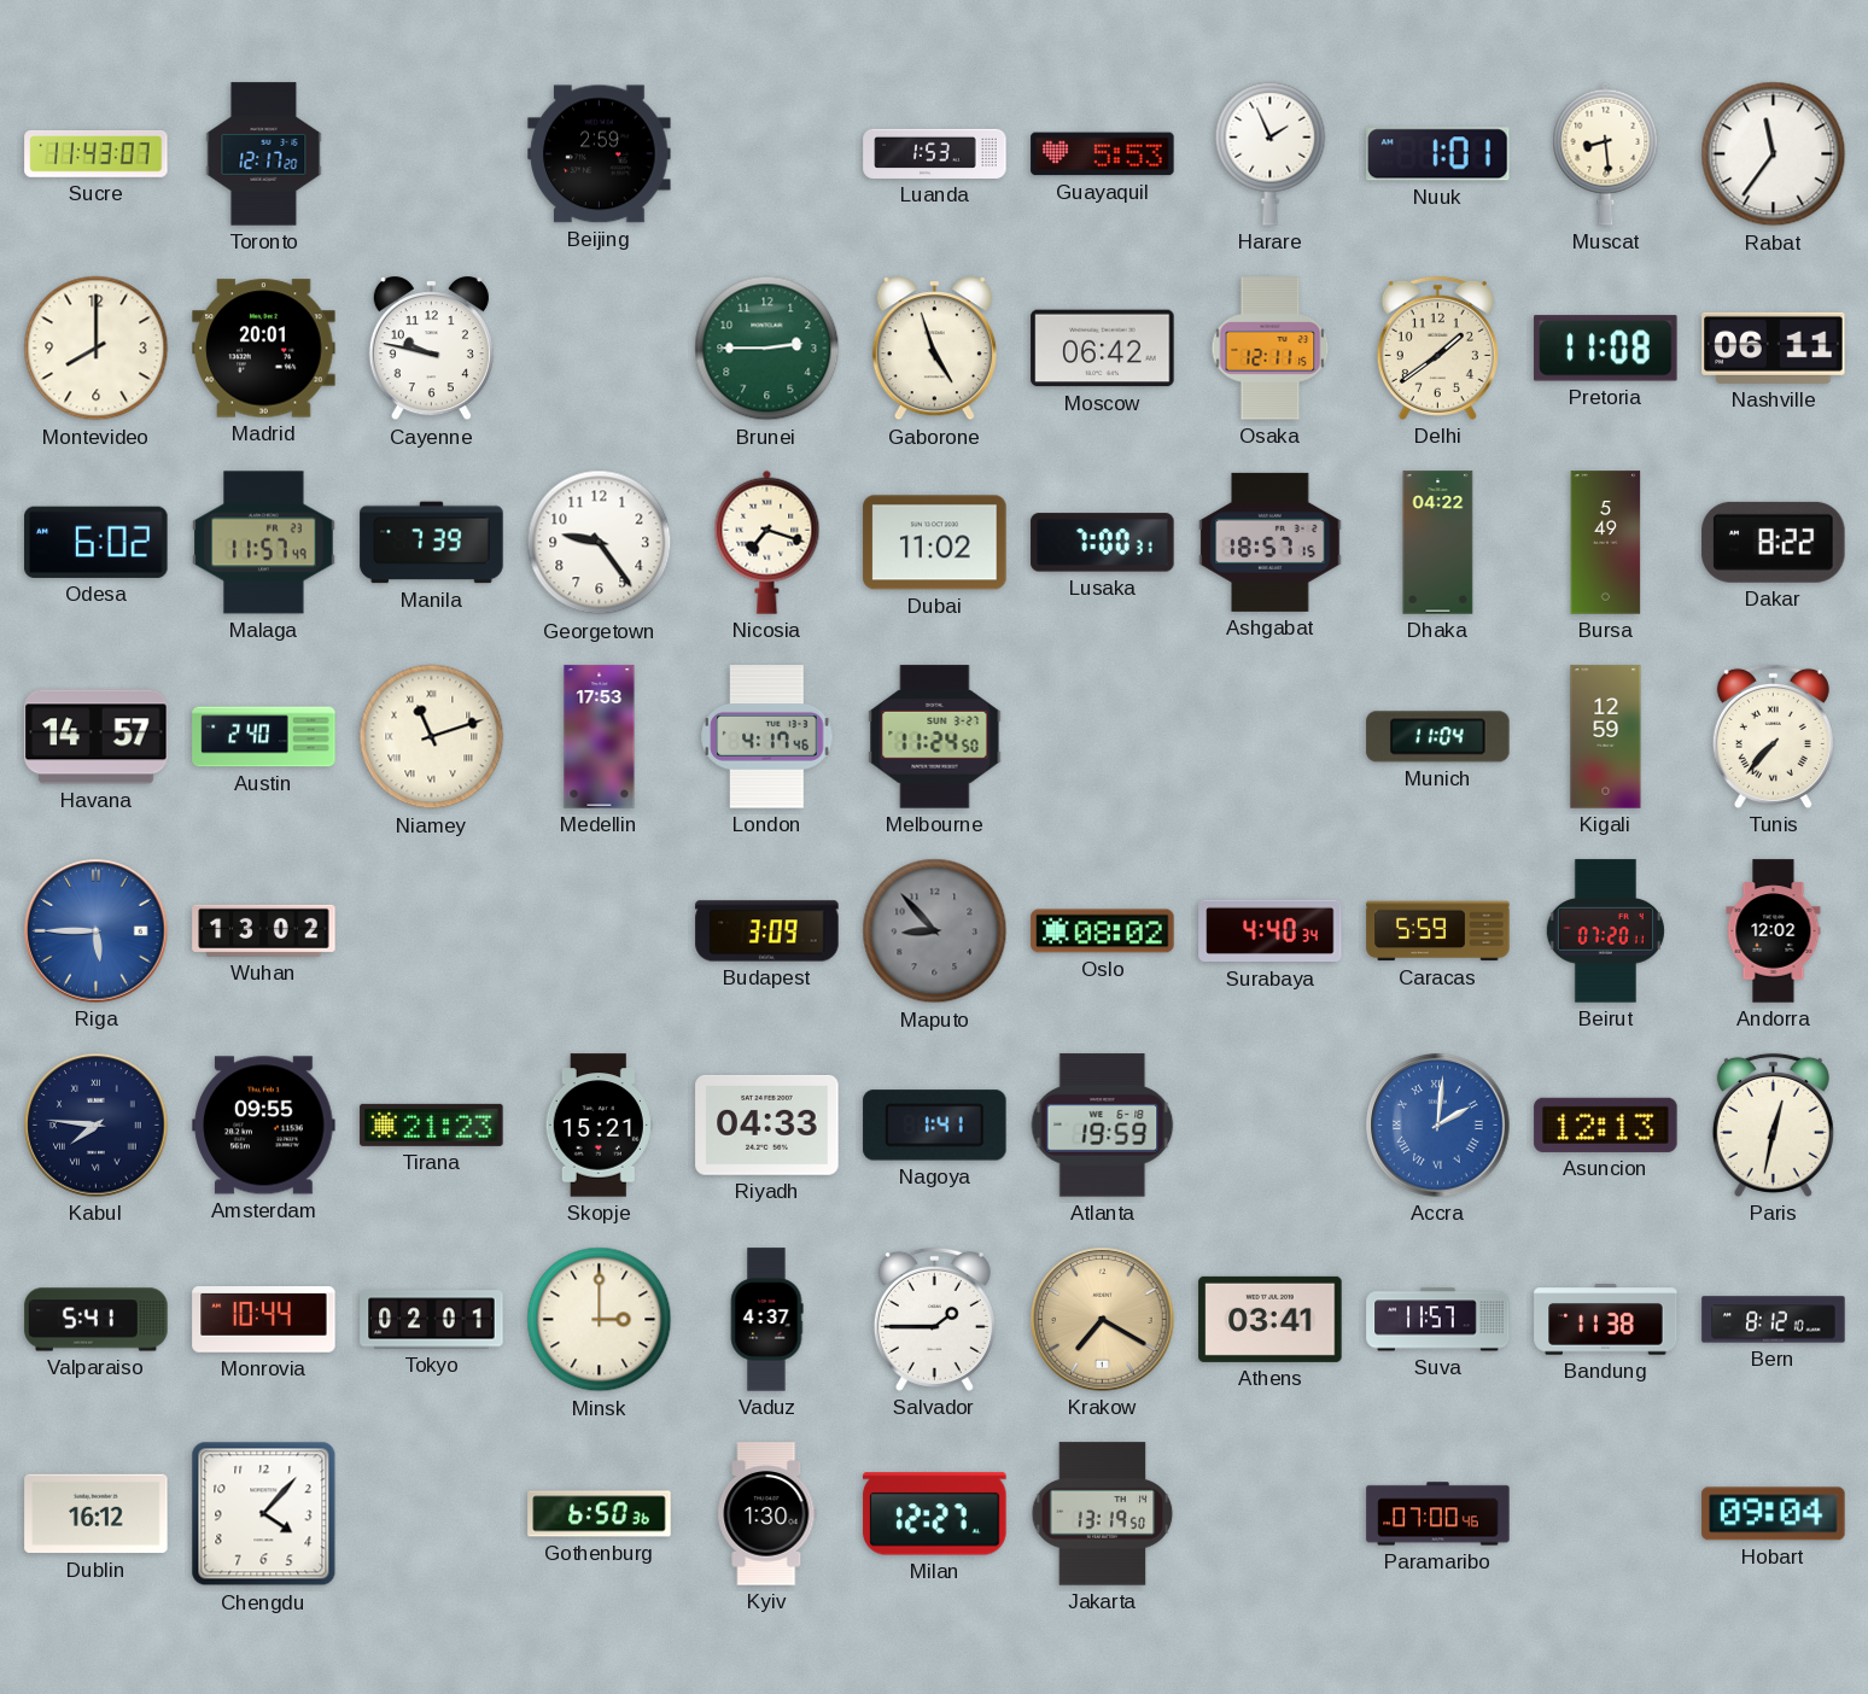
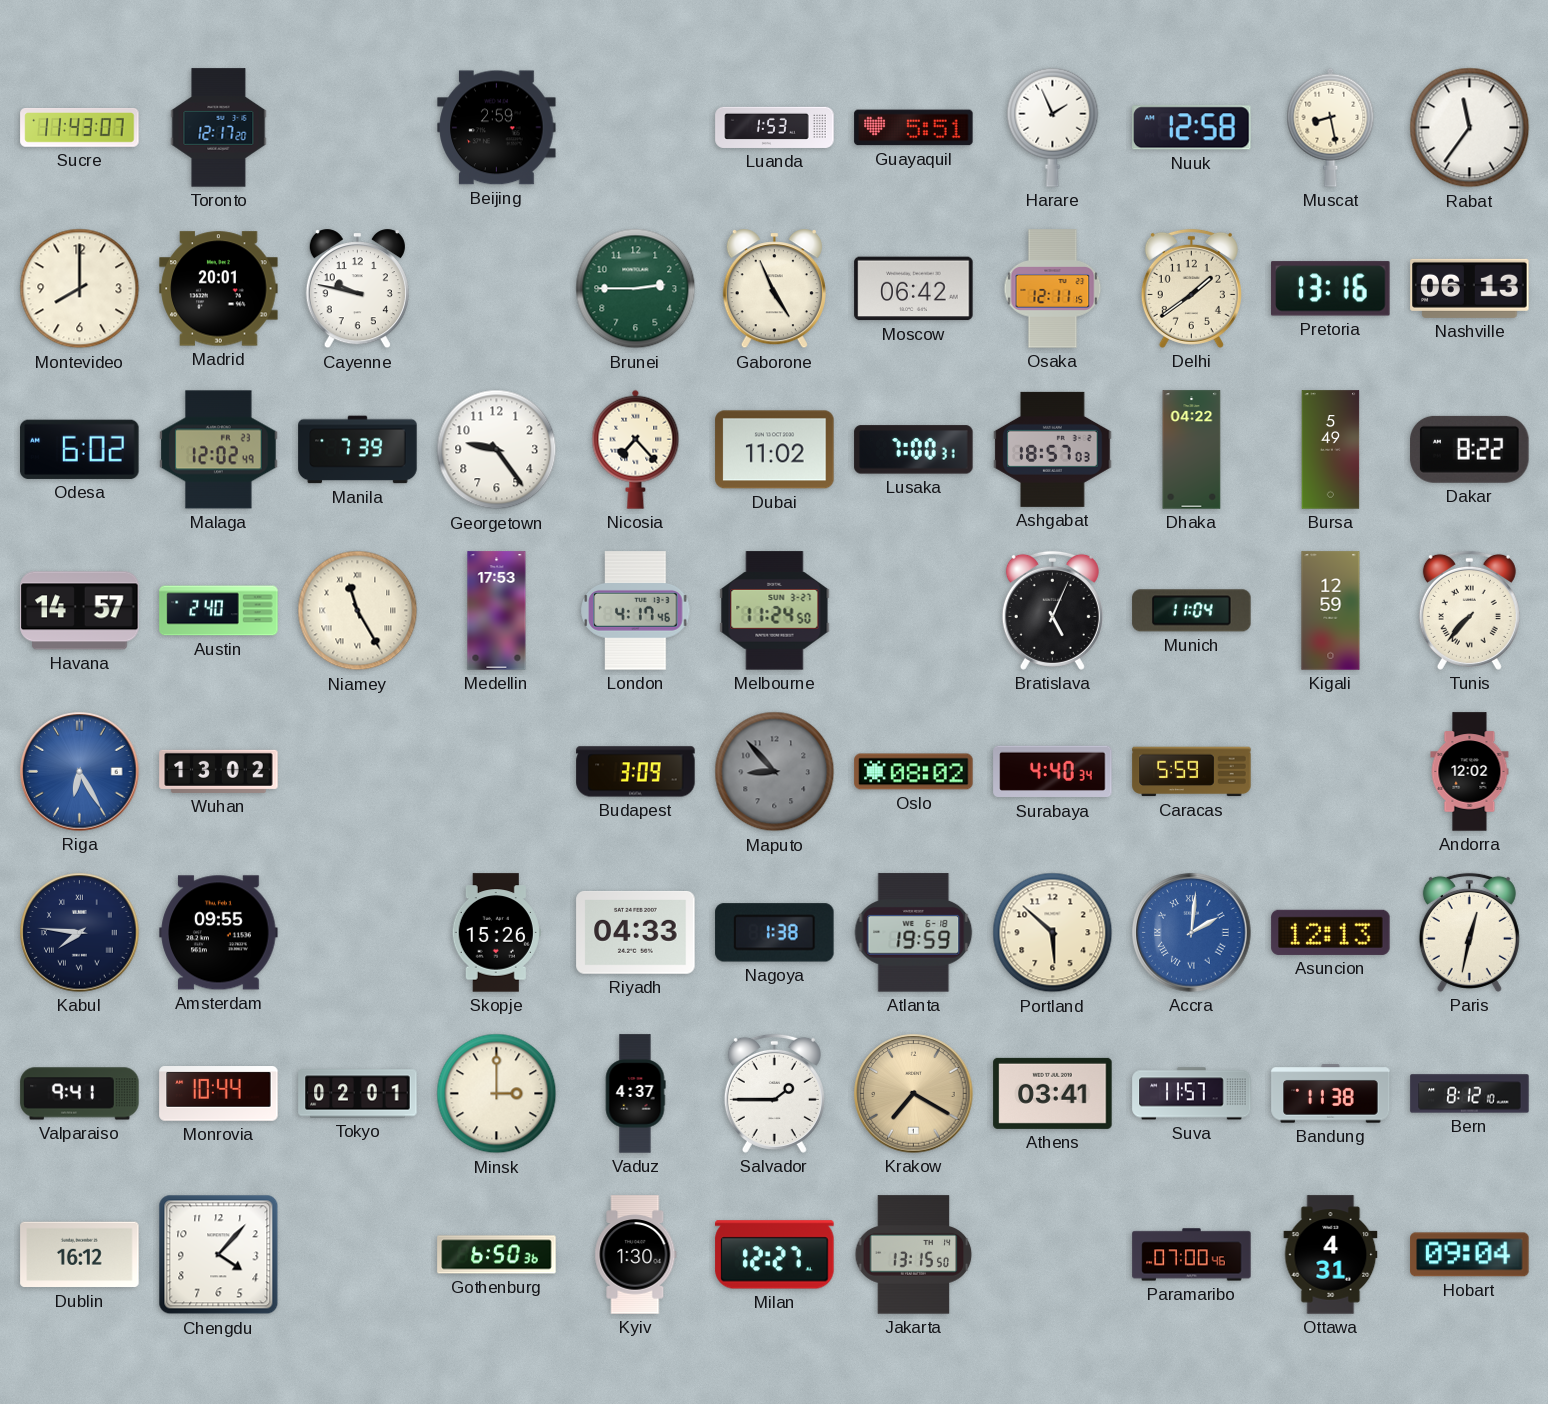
Guayaquil: 5:53 -> 5:51
Nuuk: 1:01 -> 12:58
Muscat: 8:29 -> 8:28
Gaborone: 4:57 -> 4:56
Pretoria: 11:08 -> 13:16
Nashville: 06:11 -> 06:13
Malaga: 11:57 -> 12:02
Nicosia: 7:18 -> 7:23
Ashgabat: 18:57:15 -> 18:57:03
Niamey: 11:12 -> 11:25
Bratislava: none -> 5:04
Riga: 5:45 -> 6:25
Beirut: 07:20 -> none
Tirana: 21:23 -> none
Skopje: 15:21 -> 15:26
Nagoya: 1:41 -> 1:38
Portland: none -> 5:52
Valparaiso: 5:41 -> 9:41
Jakarta: 13:19 -> 13:15
Ottawa: none -> 4:31
